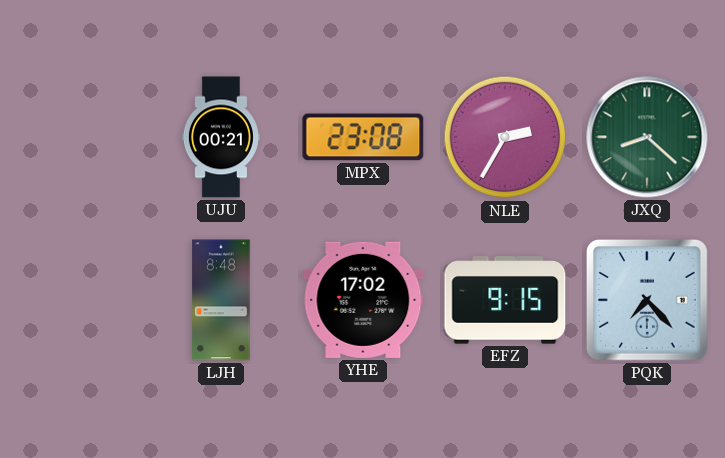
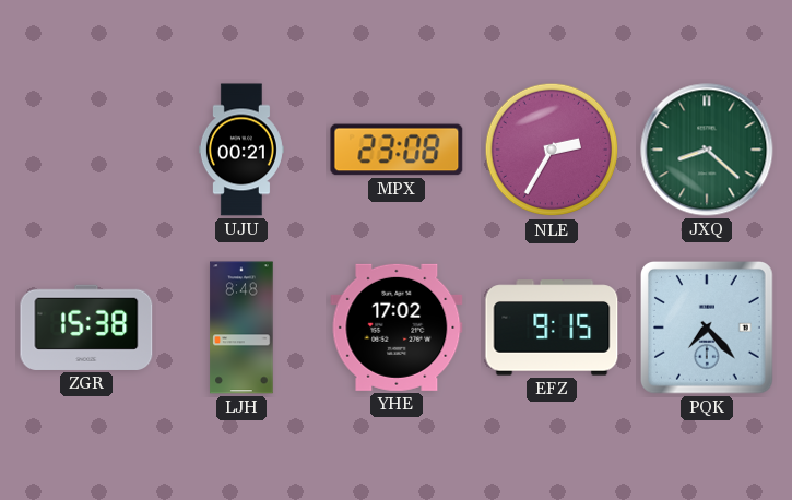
ZGR: none -> 15:38
